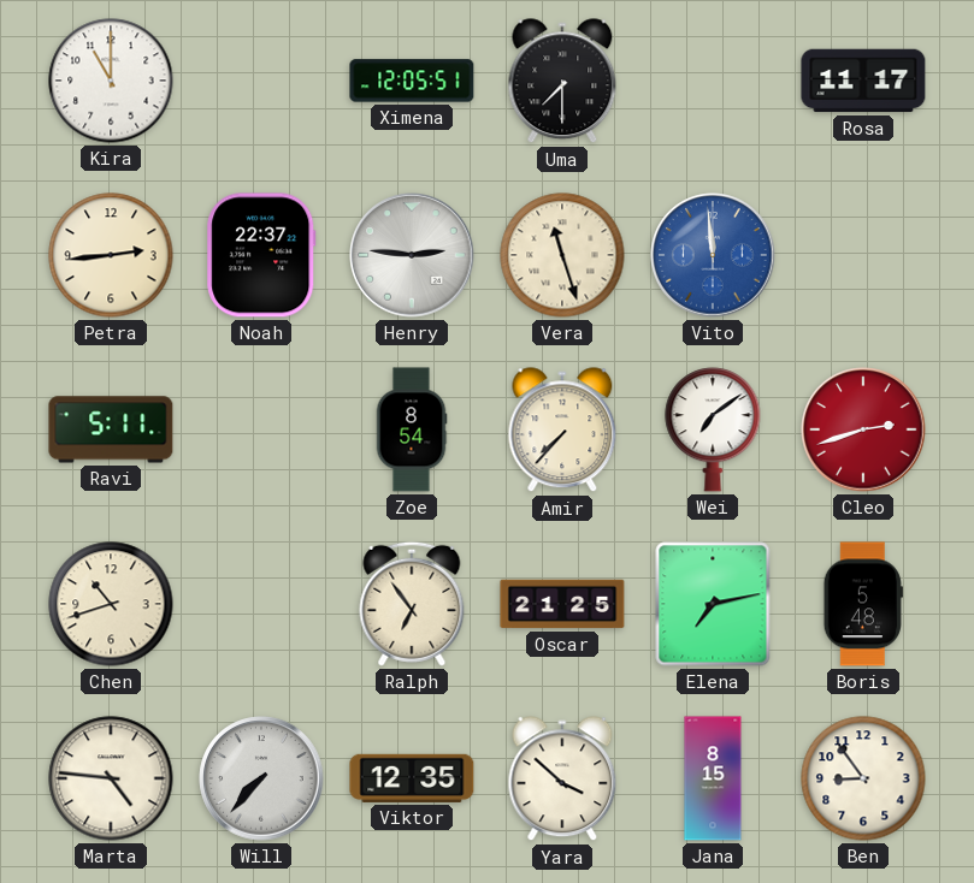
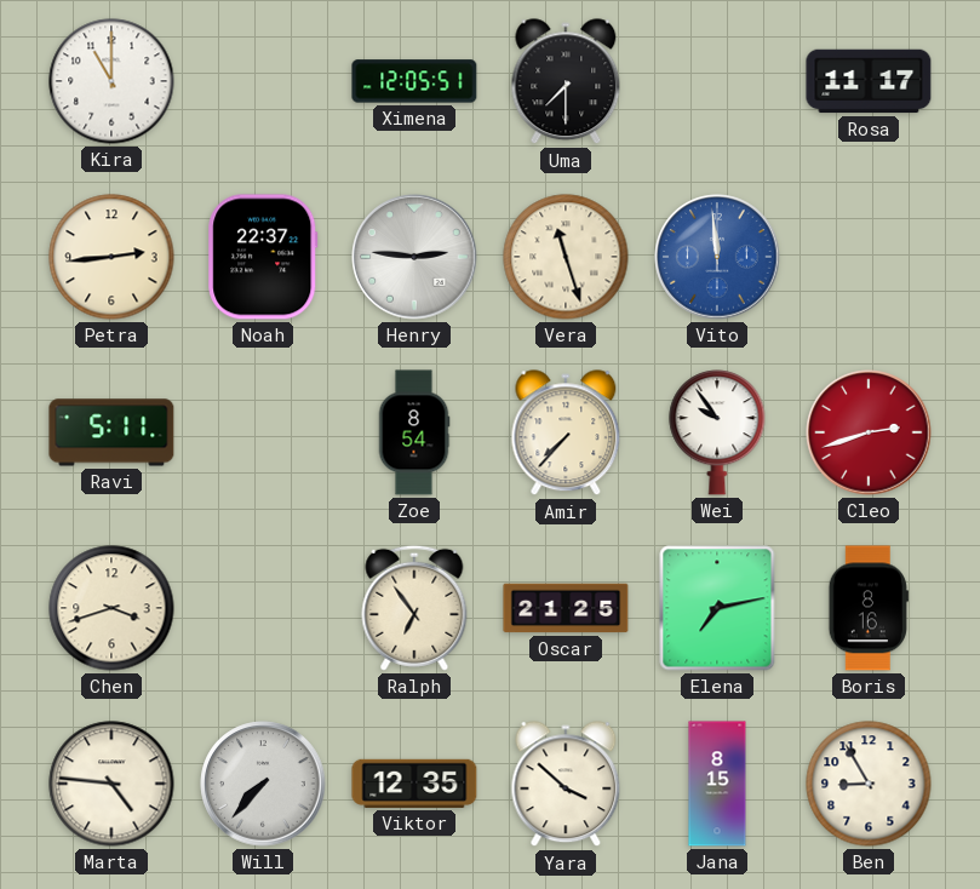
Wei: 7:09 -> 9:54
Chen: 10:42 -> 3:42
Boris: 5:48 -> 8:16
Ben: 8:54 -> 8:55
